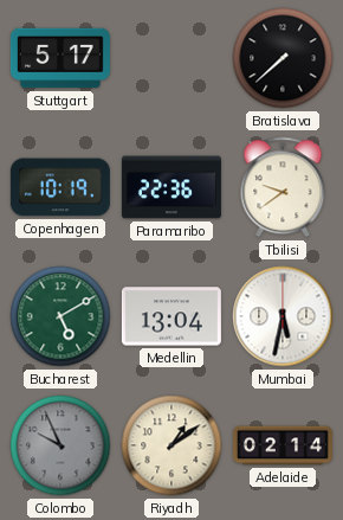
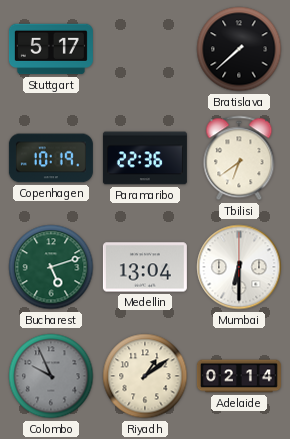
Tbilisi: 9:39 -> 6:39
Bucharest: 5:10 -> 5:12
Mumbai: 5:32 -> 6:30
